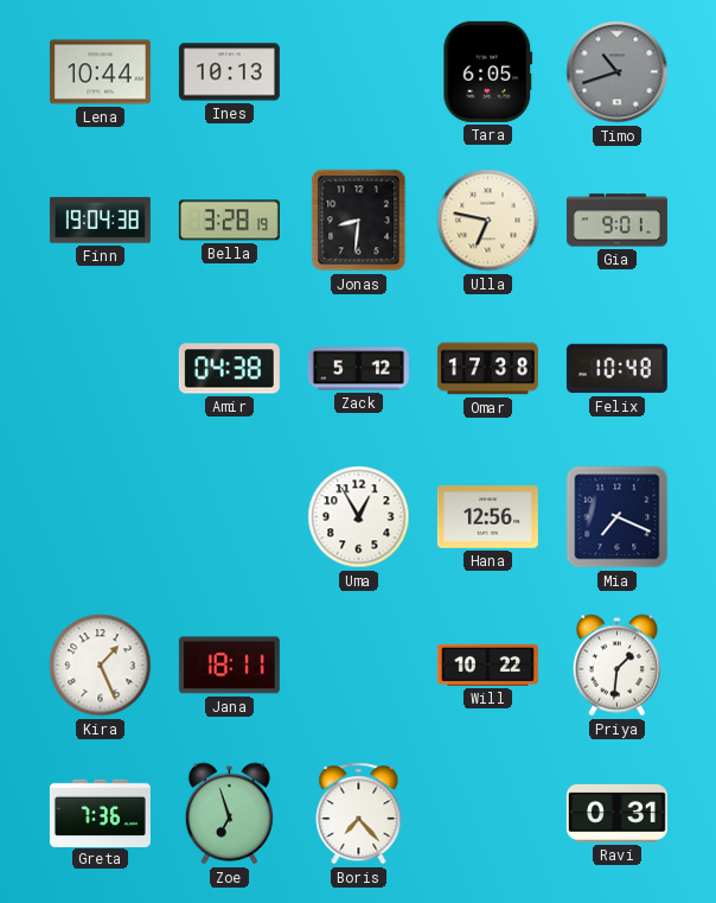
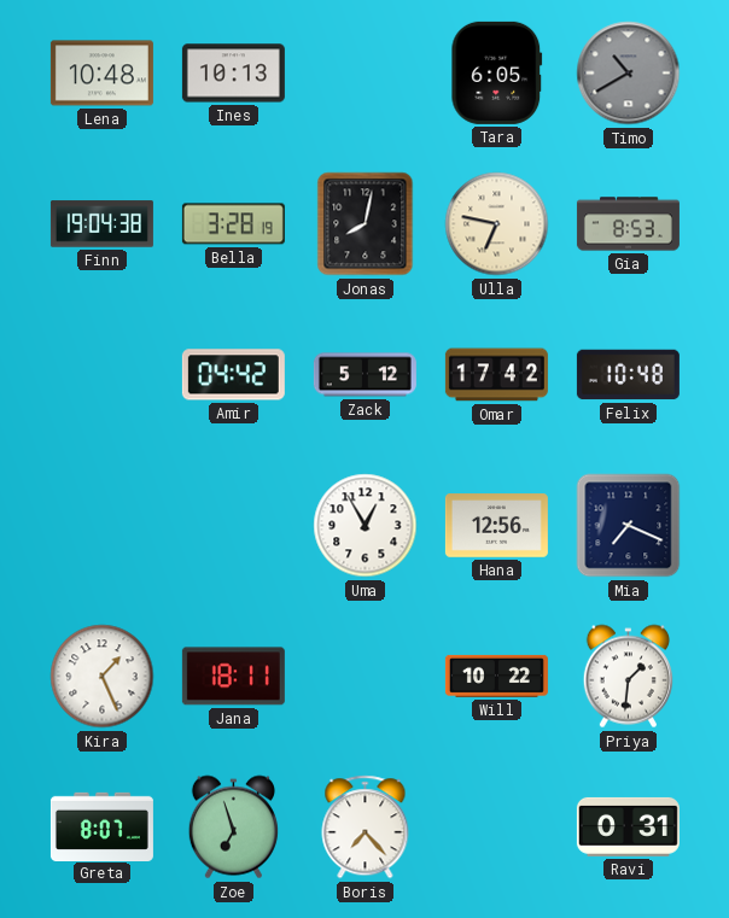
Lena: 10:44 -> 10:48
Timo: 10:42 -> 10:40
Jonas: 8:31 -> 8:02
Gia: 9:01 -> 8:53
Amir: 04:38 -> 04:42
Omar: 17:38 -> 17:42
Greta: 7:36 -> 8:07
